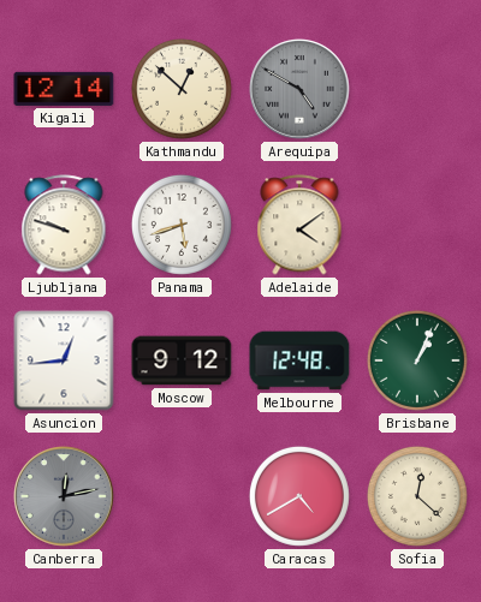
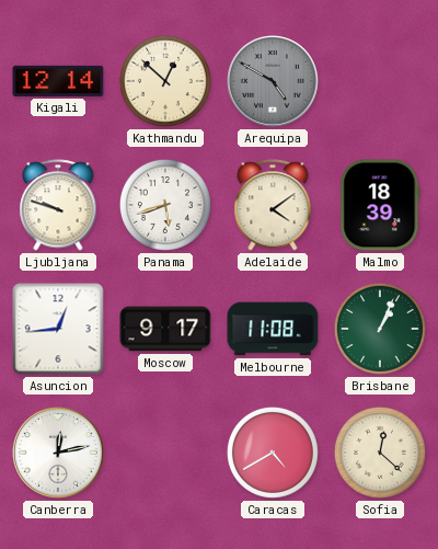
Malmo: none -> 18:39
Moscow: 9:12 -> 9:17
Melbourne: 12:48 -> 11:08
Canberra dial: grey -> white
